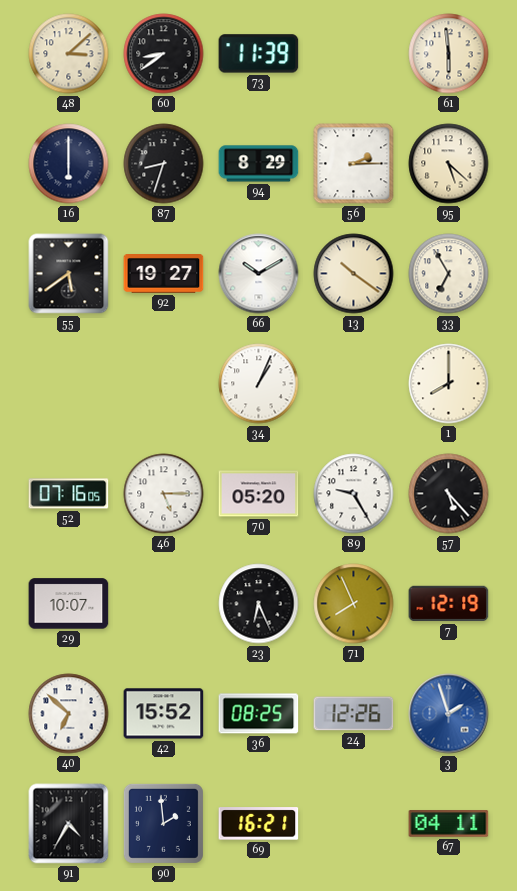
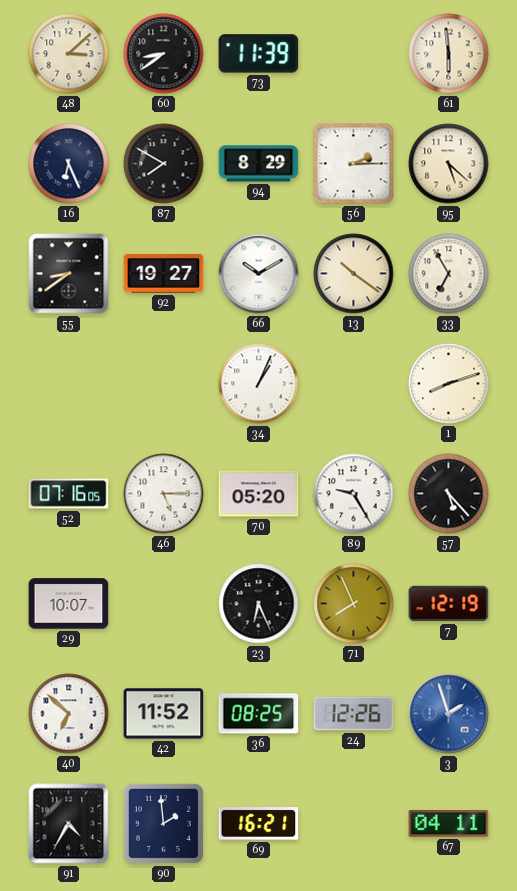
16: 6:00 -> 6:26
87: 8:33 -> 7:50
55: 5:39 -> 8:39
1: 8:00 -> 8:12
42: 15:52 -> 11:52
